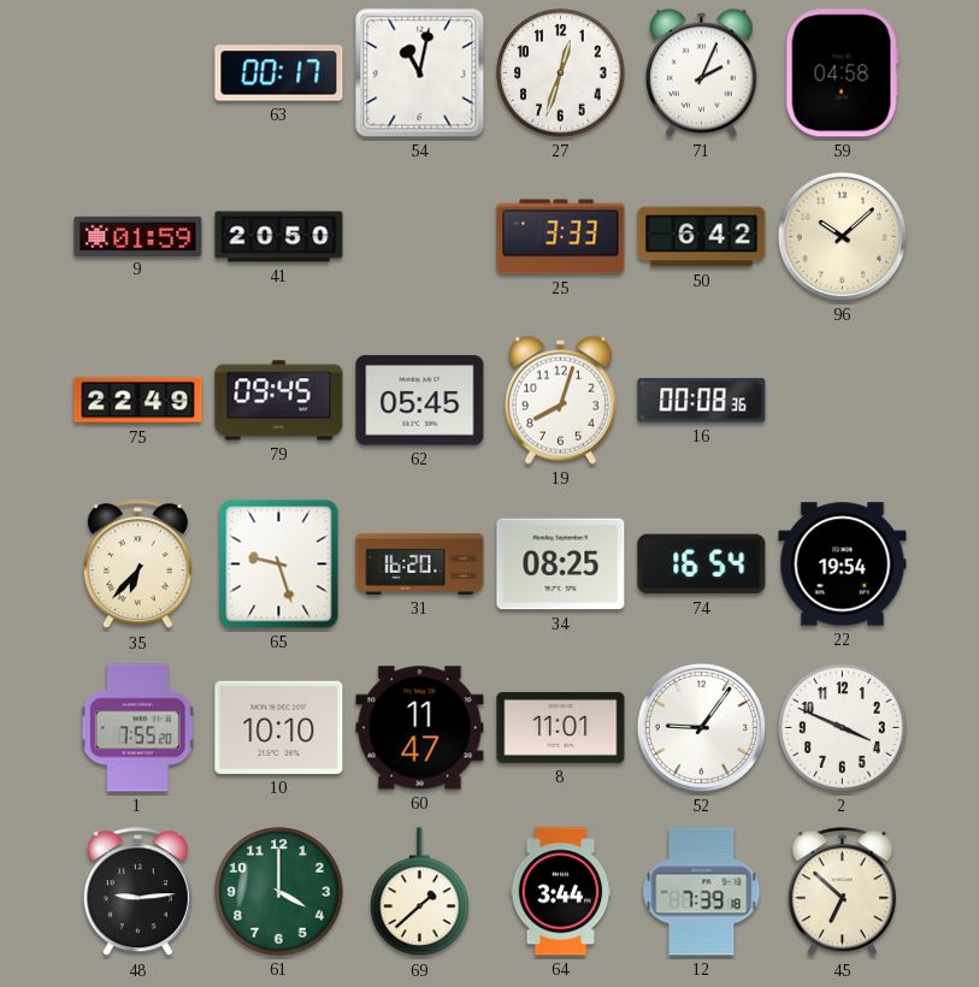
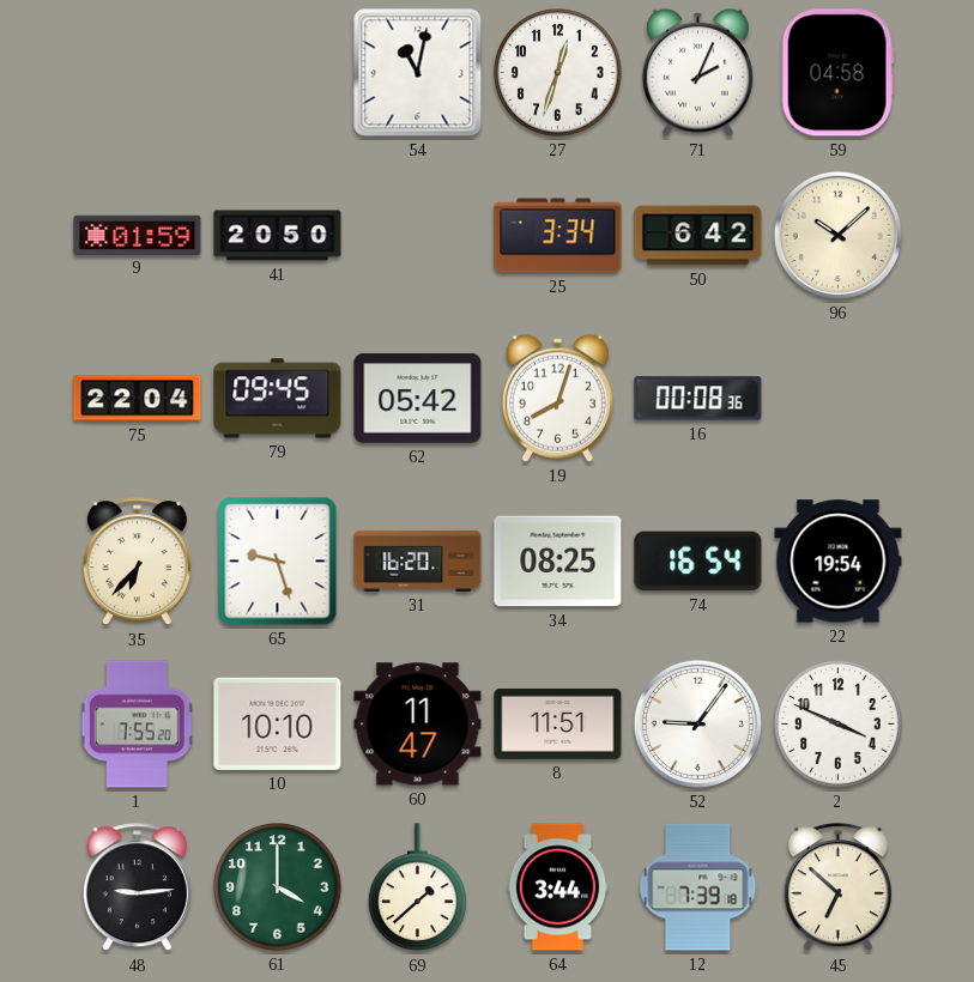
63: 00:17 -> none
25: 3:33 -> 3:34
75: 22:49 -> 22:04
62: 05:45 -> 05:42
8: 11:01 -> 11:51
